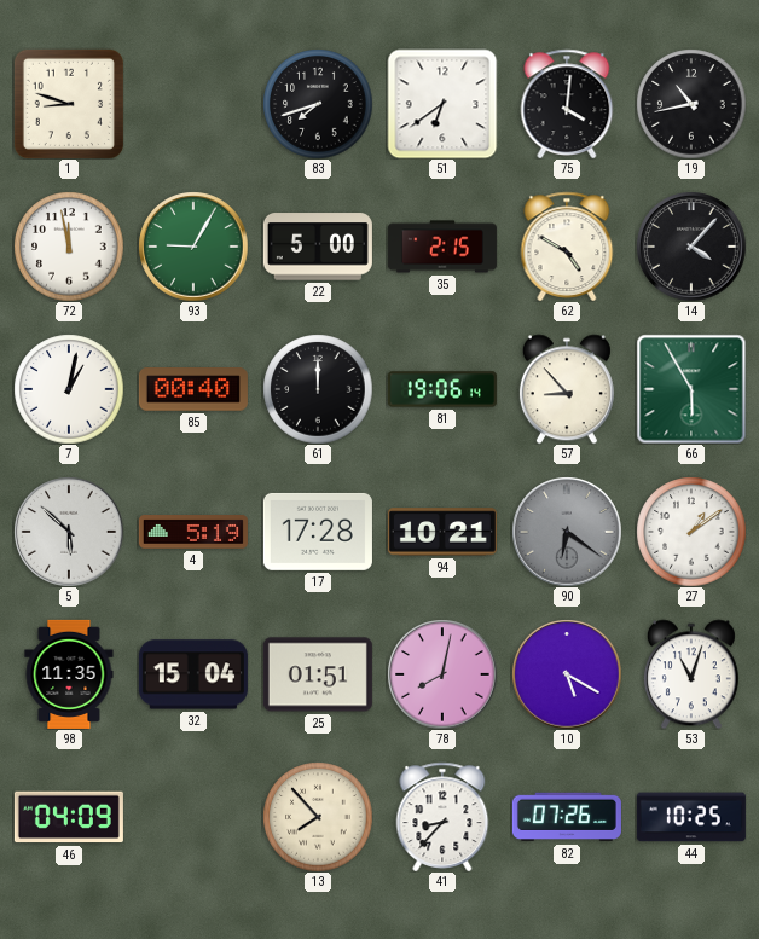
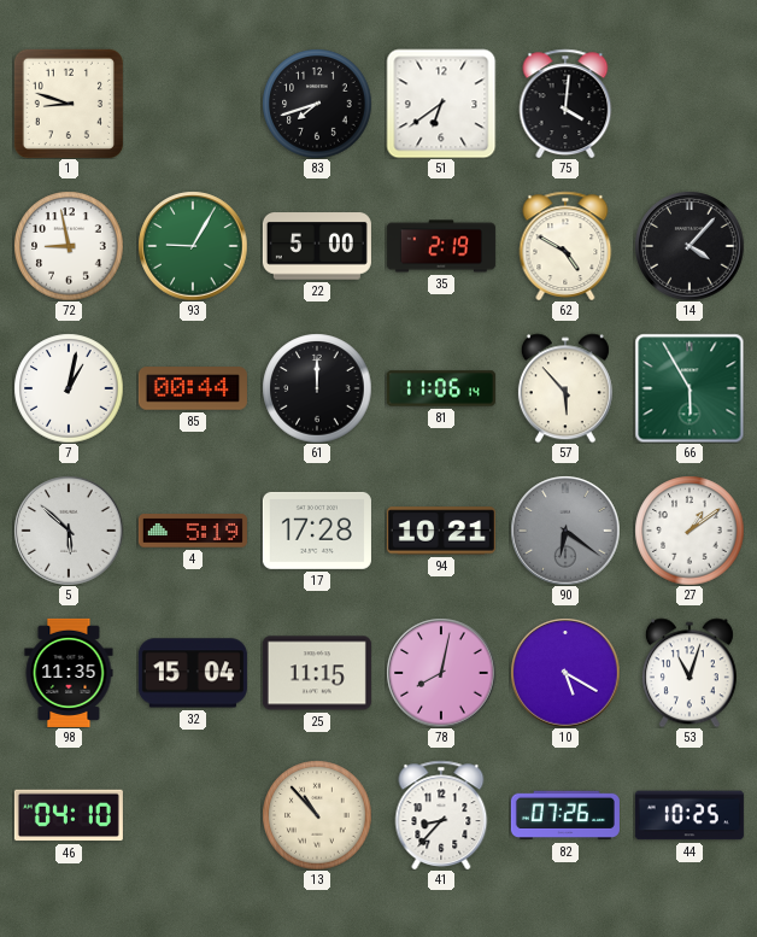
19: 10:43 -> none
72: 11:58 -> 8:58
35: 2:15 -> 2:19
85: 00:40 -> 00:44
81: 19:06 -> 11:06
57: 8:53 -> 5:53
25: 01:51 -> 11:15
46: 04:09 -> 04:10
13: 7:53 -> 10:53
